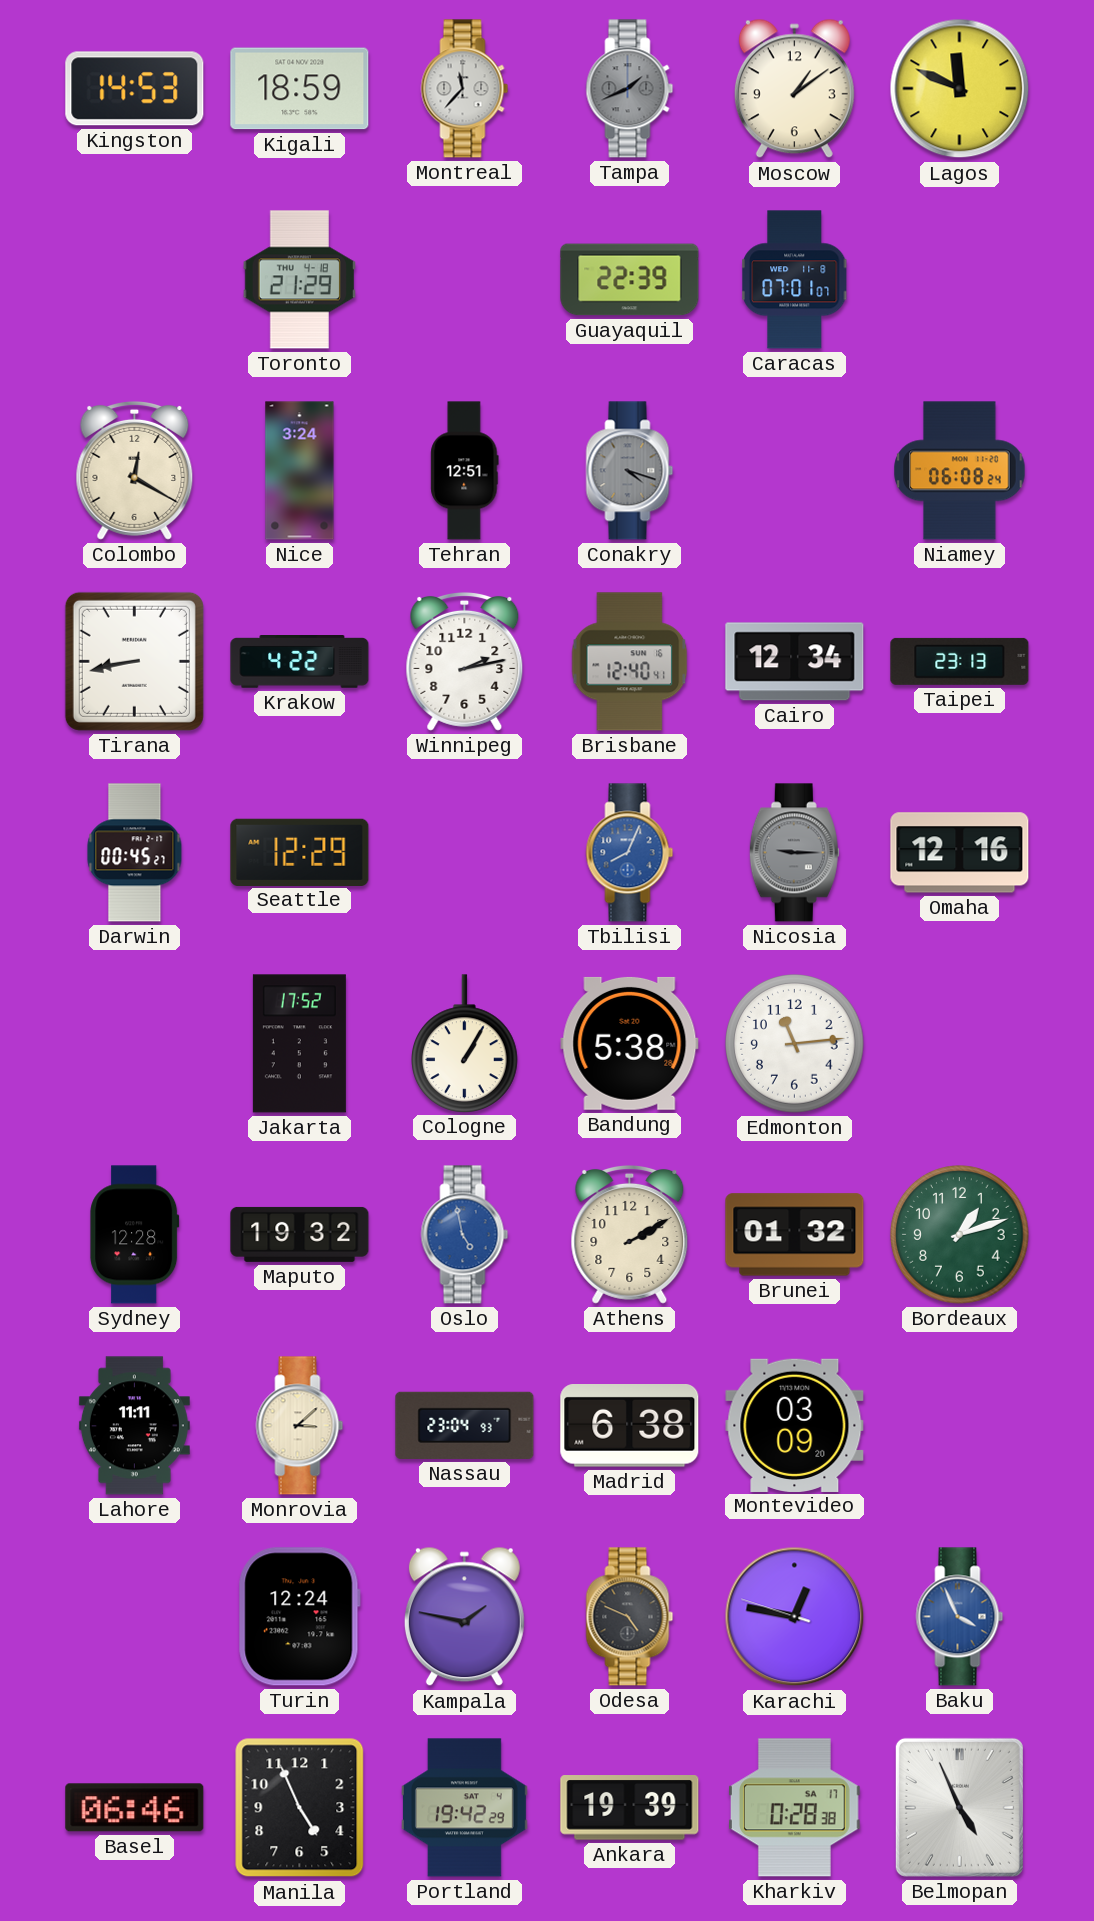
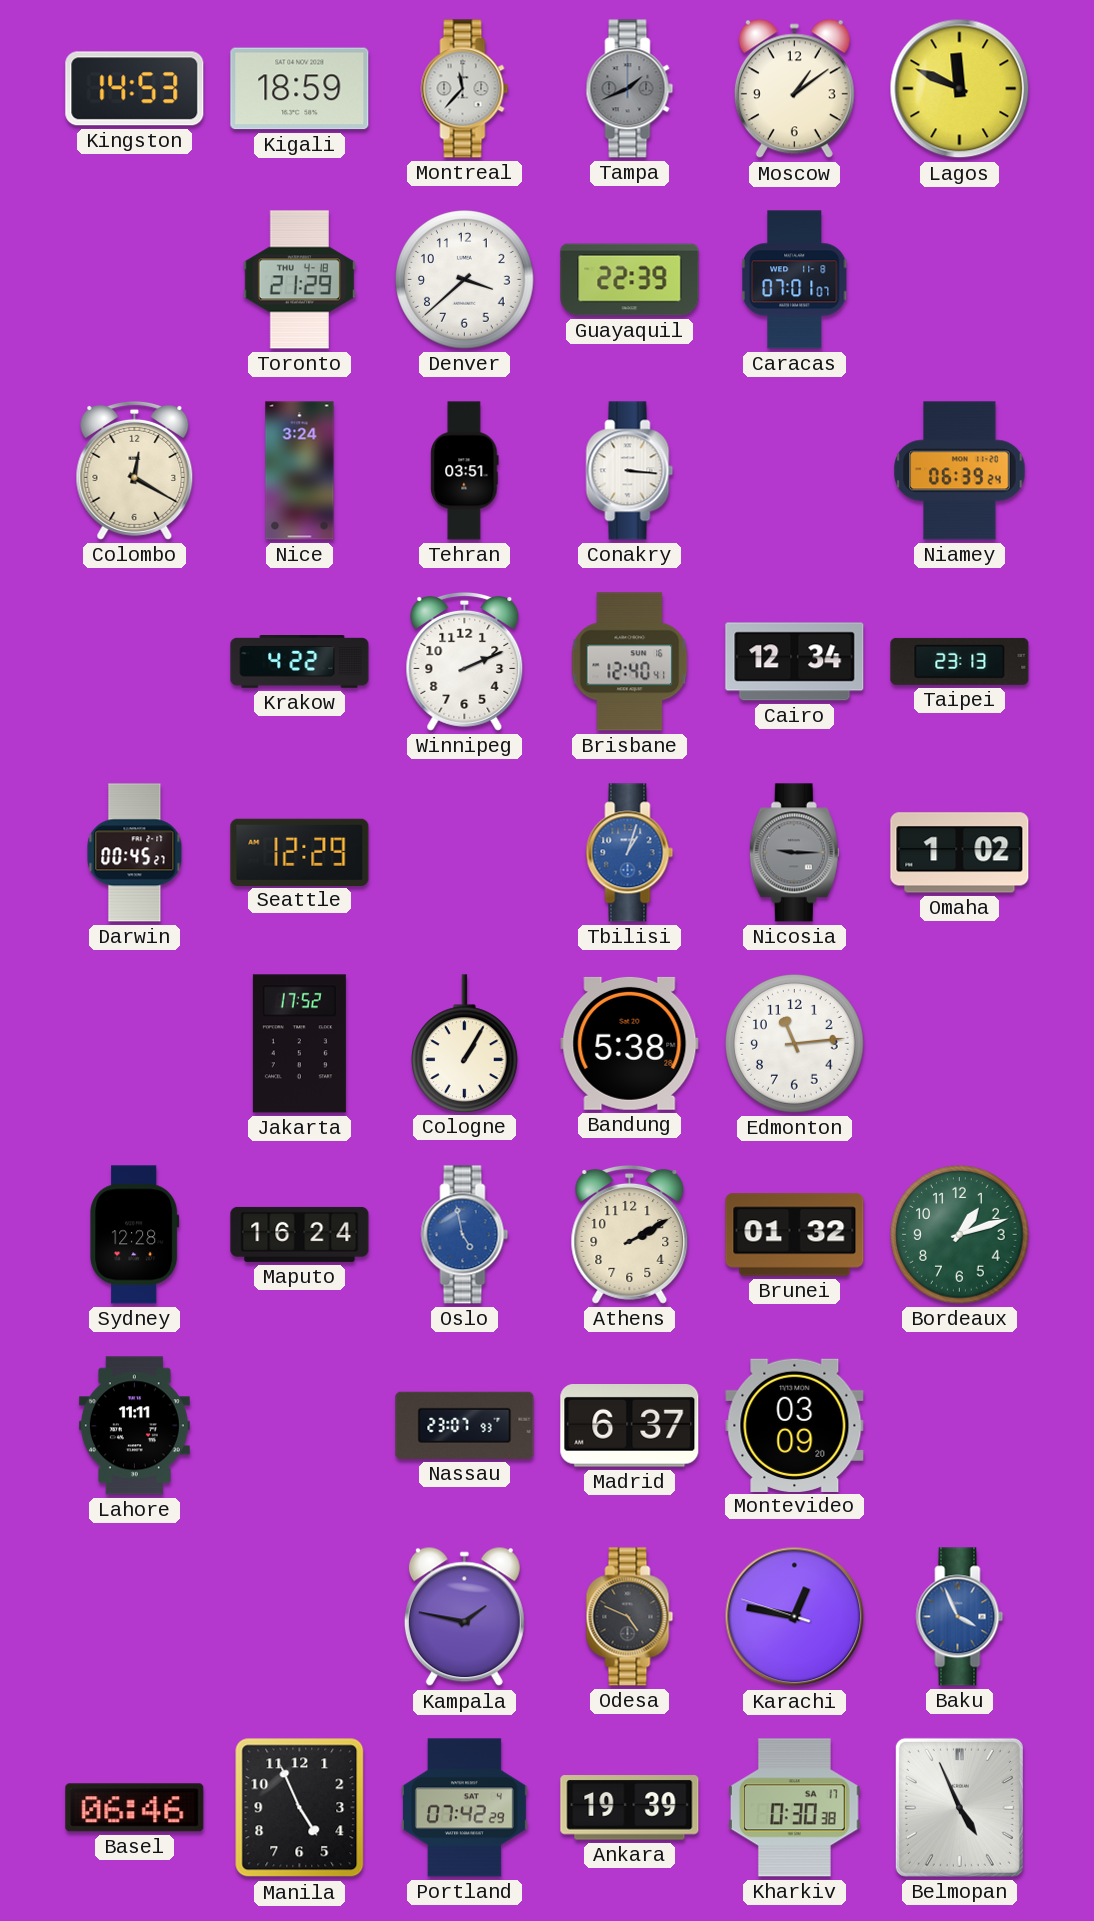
Denver: none -> 3:38
Tehran: 12:51 -> 03:51
Conakry: 4:18 -> 3:16
Conakry dial: grey -> white
Niamey: 06:08 -> 06:39
Tirana: 8:43 -> none
Winnipeg: 2:13 -> 2:11
Tbilisi: 8:04 -> 1:03
Omaha: 12:16 -> 1:02
Maputo: 19:32 -> 16:24
Monrovia: 3:08 -> none
Nassau: 23:04 -> 23:07
Madrid: 6:38 -> 6:37
Turin: 12:24 -> none
Portland: 19:42 -> 07:42
Kharkiv: 0:28 -> 0:30
